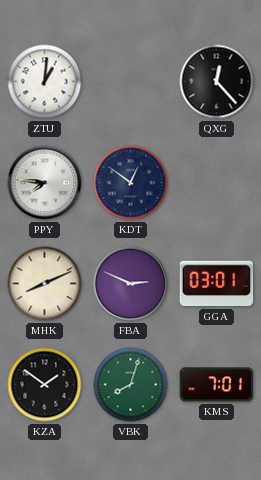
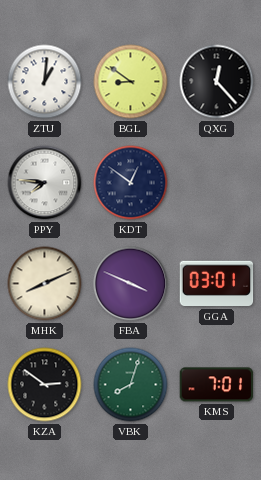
BGL: none -> 8:51
FBA: 2:49 -> 3:49
KZA: 1:51 -> 2:51
